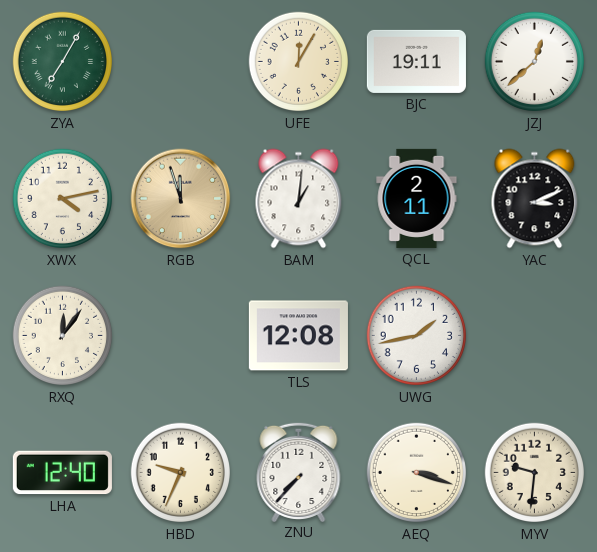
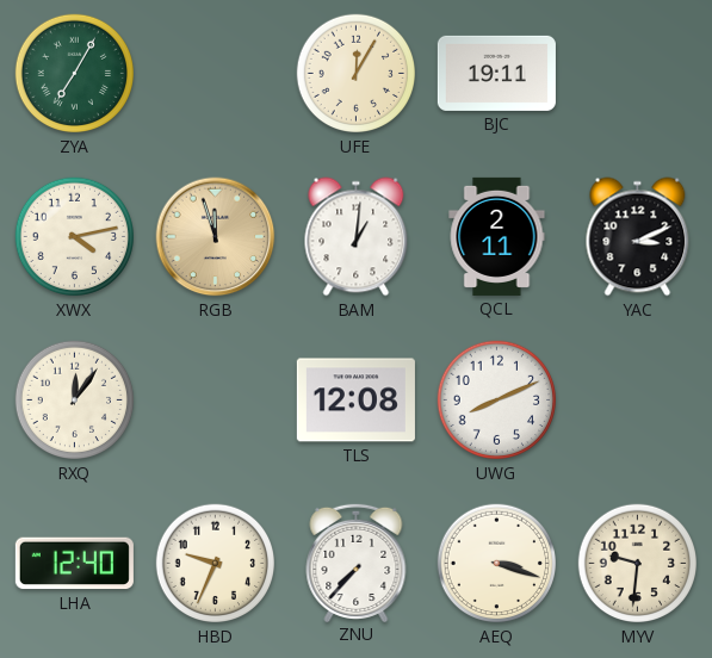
JZJ: 12:38 -> none
UWG: 1:43 -> 8:11
